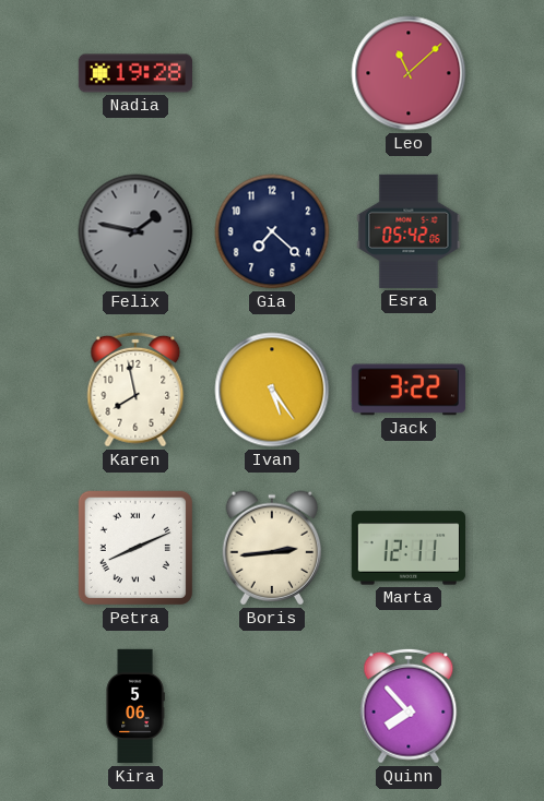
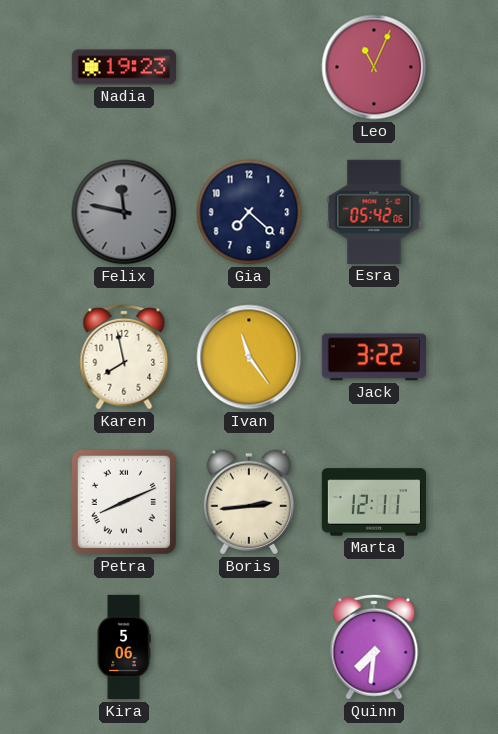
Nadia: 19:28 -> 19:23
Leo: 11:08 -> 11:04
Felix: 1:47 -> 11:47
Ivan: 5:24 -> 11:24
Quinn: 7:53 -> 7:31
